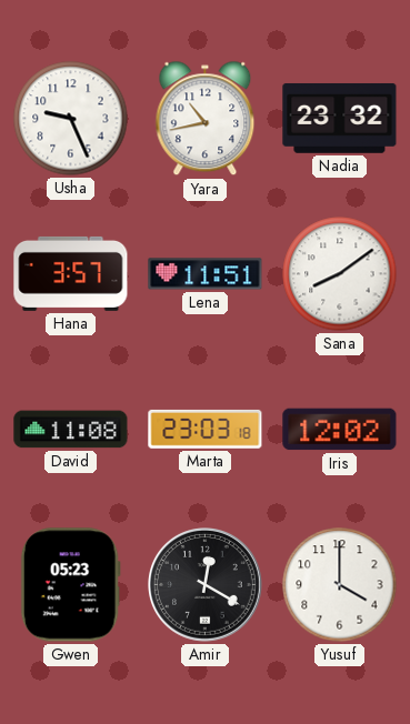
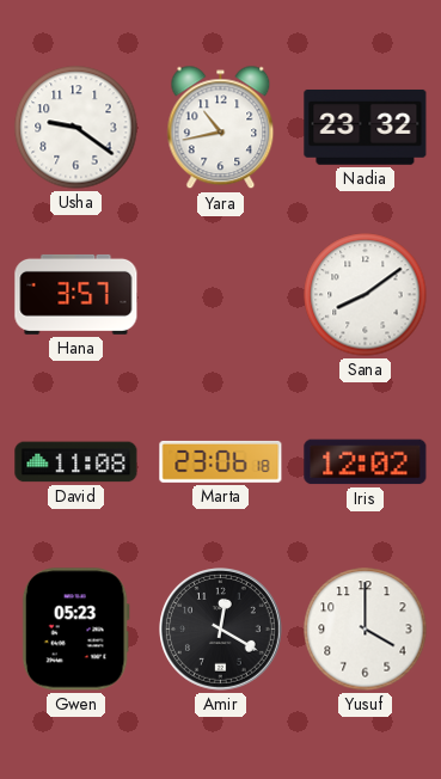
Usha: 9:26 -> 9:21
Lena: 11:51 -> none
Marta: 23:03 -> 23:06
